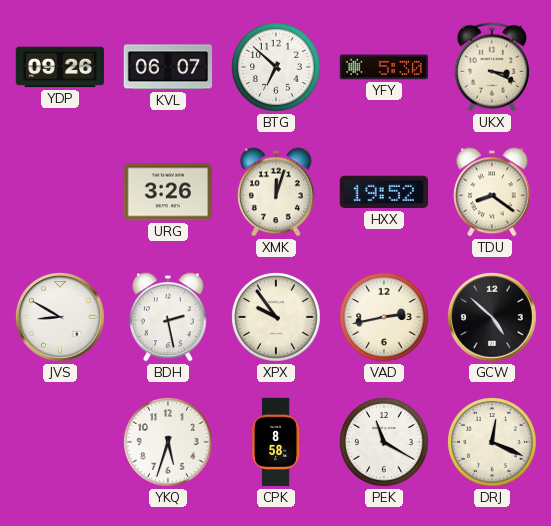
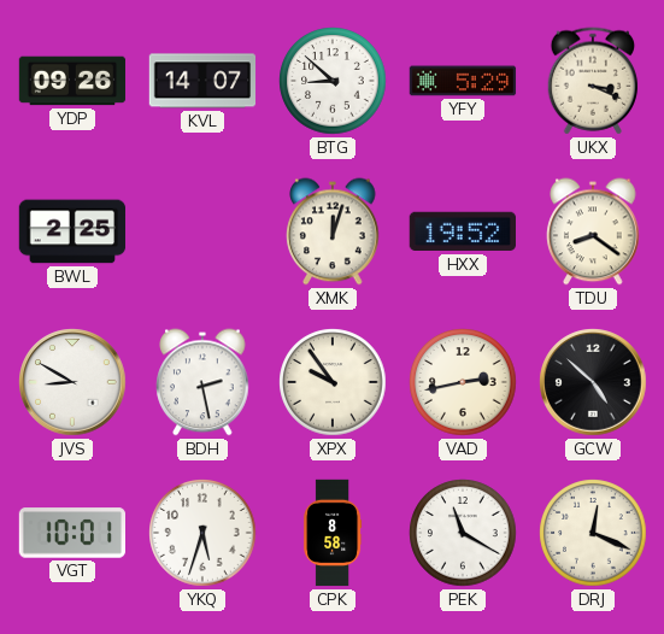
KVL: 06:07 -> 14:07
BTG: 6:52 -> 8:52
YFY: 5:30 -> 5:29
BWL: none -> 2:25
URG: 3:26 -> none
VGT: none -> 10:01
